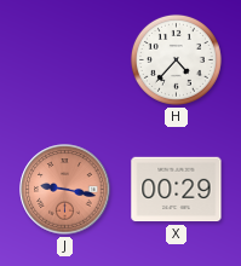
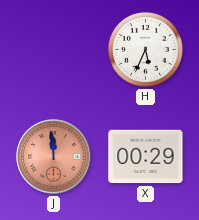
H: 4:37 -> 5:34
J: 9:17 -> 11:59
